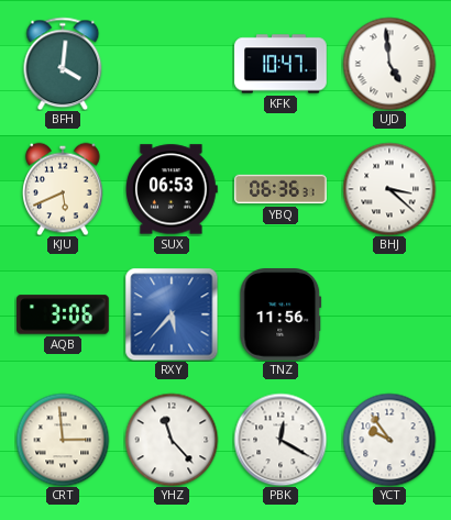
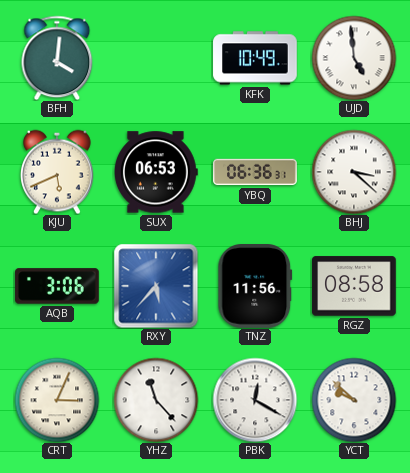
KFK: 10:47 -> 10:49
RGZ: none -> 08:58
CRT: 2:59 -> 3:04
YCT: 9:54 -> 9:52
